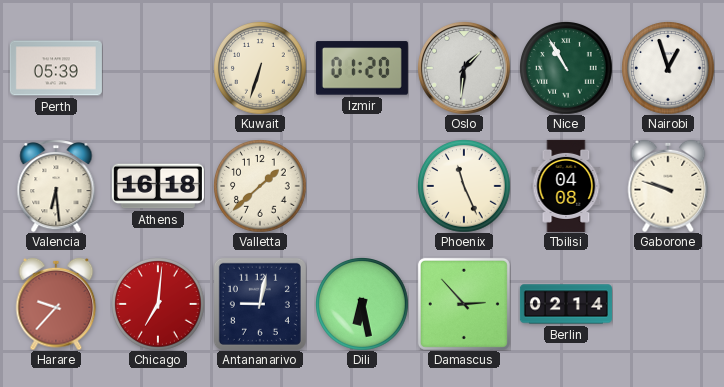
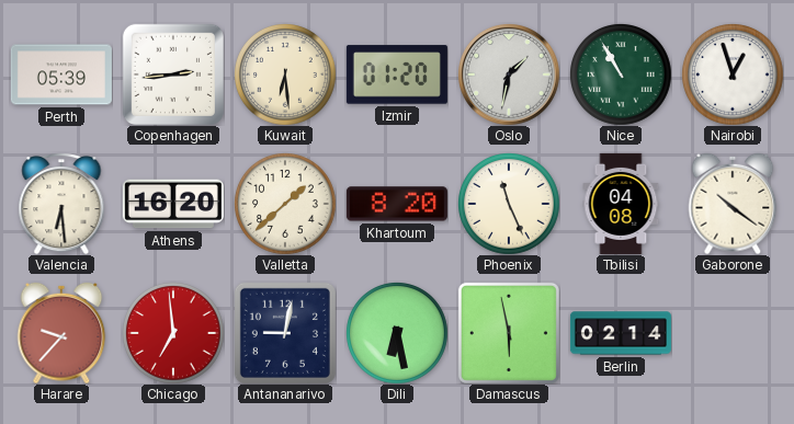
Copenhagen: none -> 2:44
Kuwait: 6:33 -> 6:29
Oslo: 1:31 -> 1:32
Athens: 16:18 -> 16:20
Khartoum: none -> 8:20
Gaborone: 9:48 -> 10:21
Chicago: 7:01 -> 6:59
Damascus: 2:53 -> 5:58
